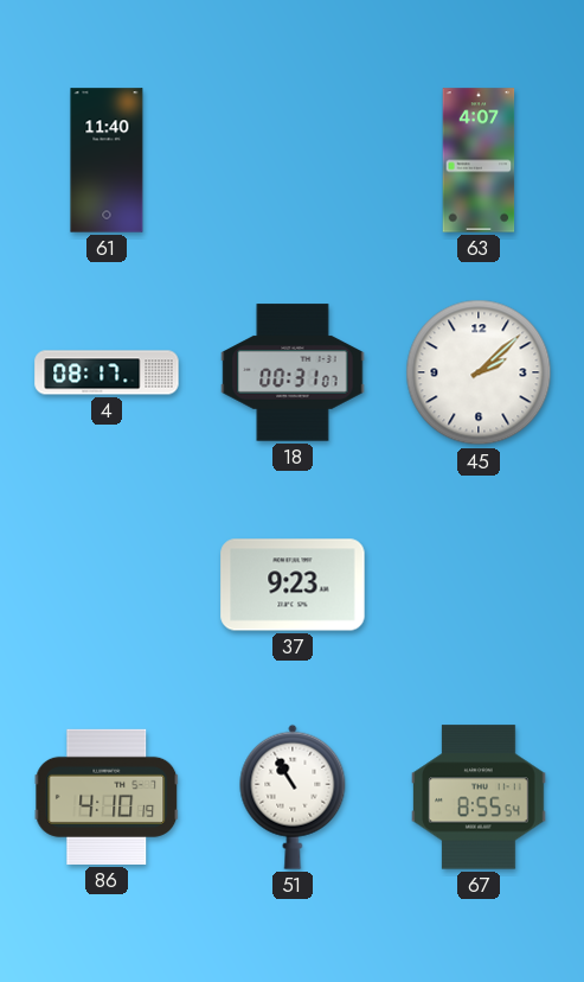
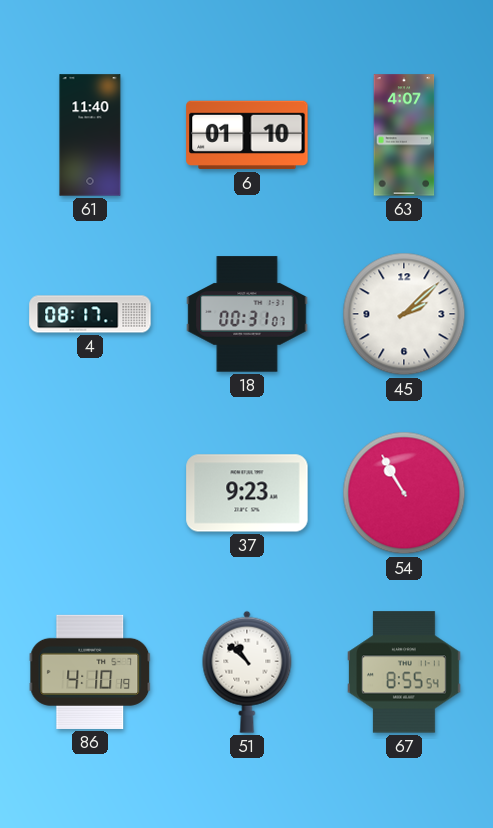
6: none -> 01:10
54: none -> 10:55
51: 10:55 -> 10:52
